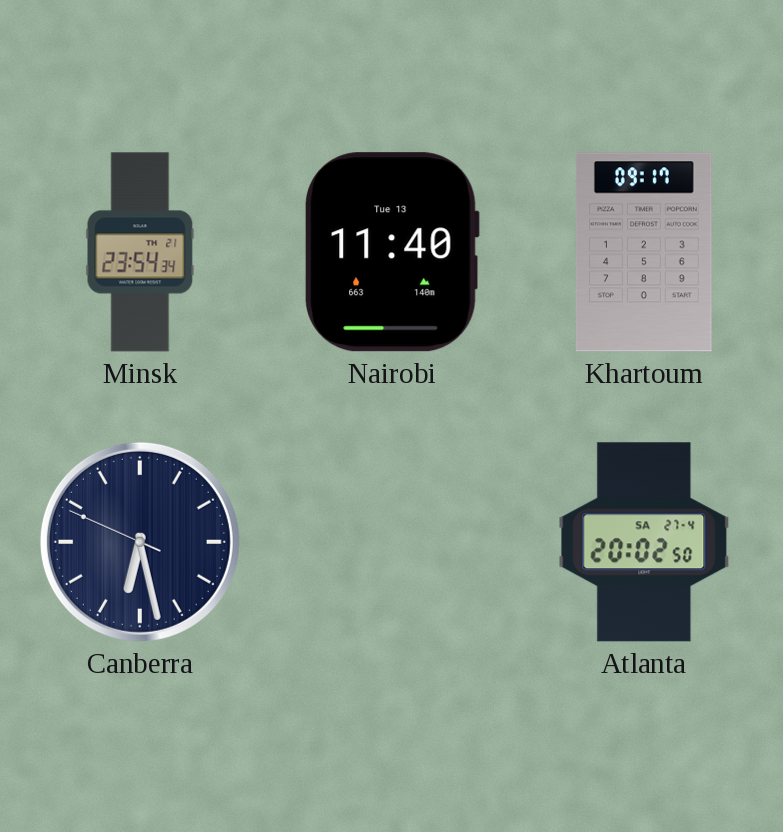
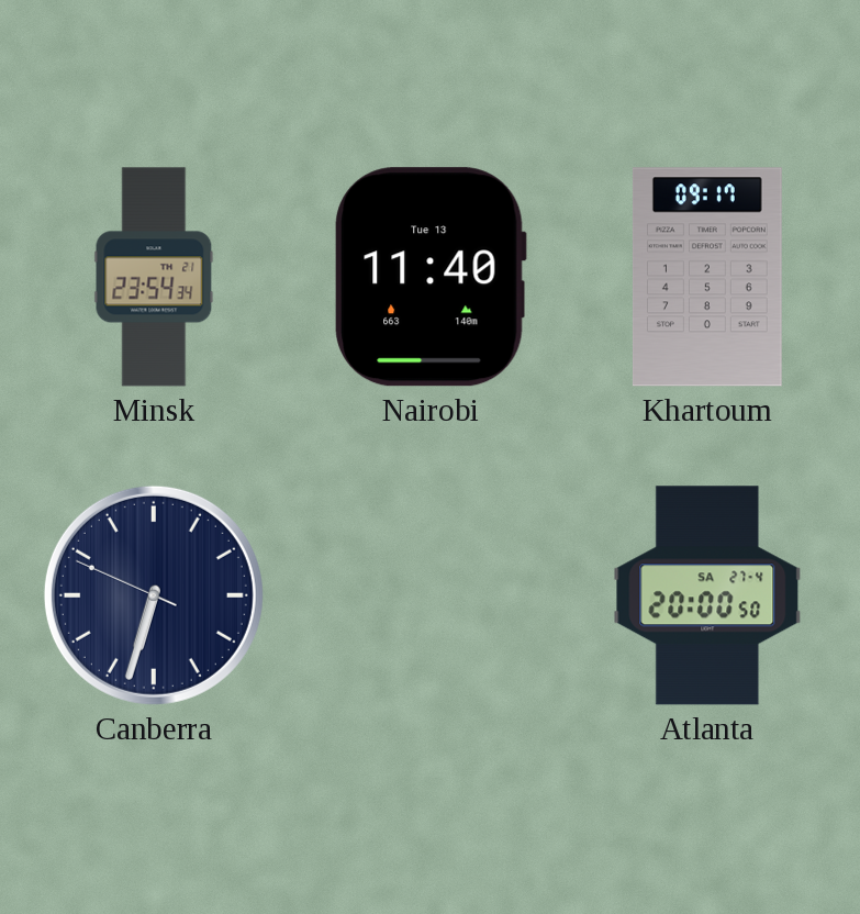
Canberra: 6:27 -> 6:32
Atlanta: 20:02 -> 20:00
